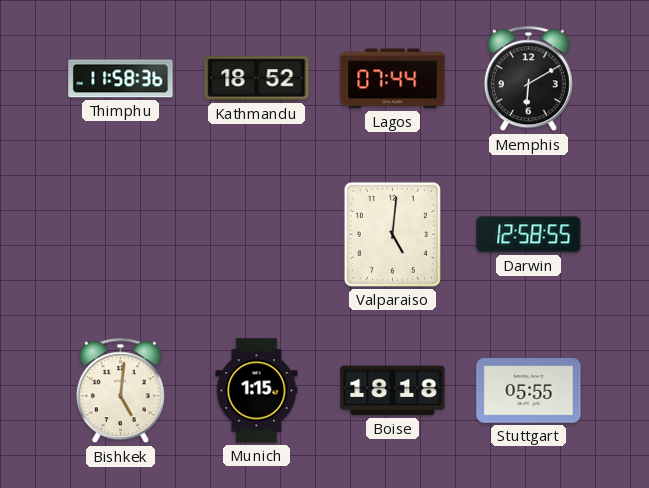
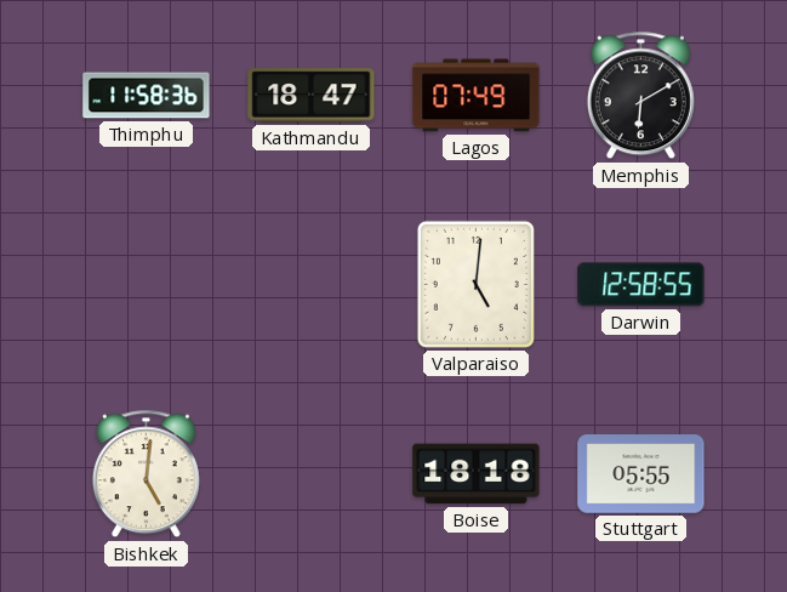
Kathmandu: 18:52 -> 18:47
Lagos: 07:44 -> 07:49
Munich: 1:15 -> none
